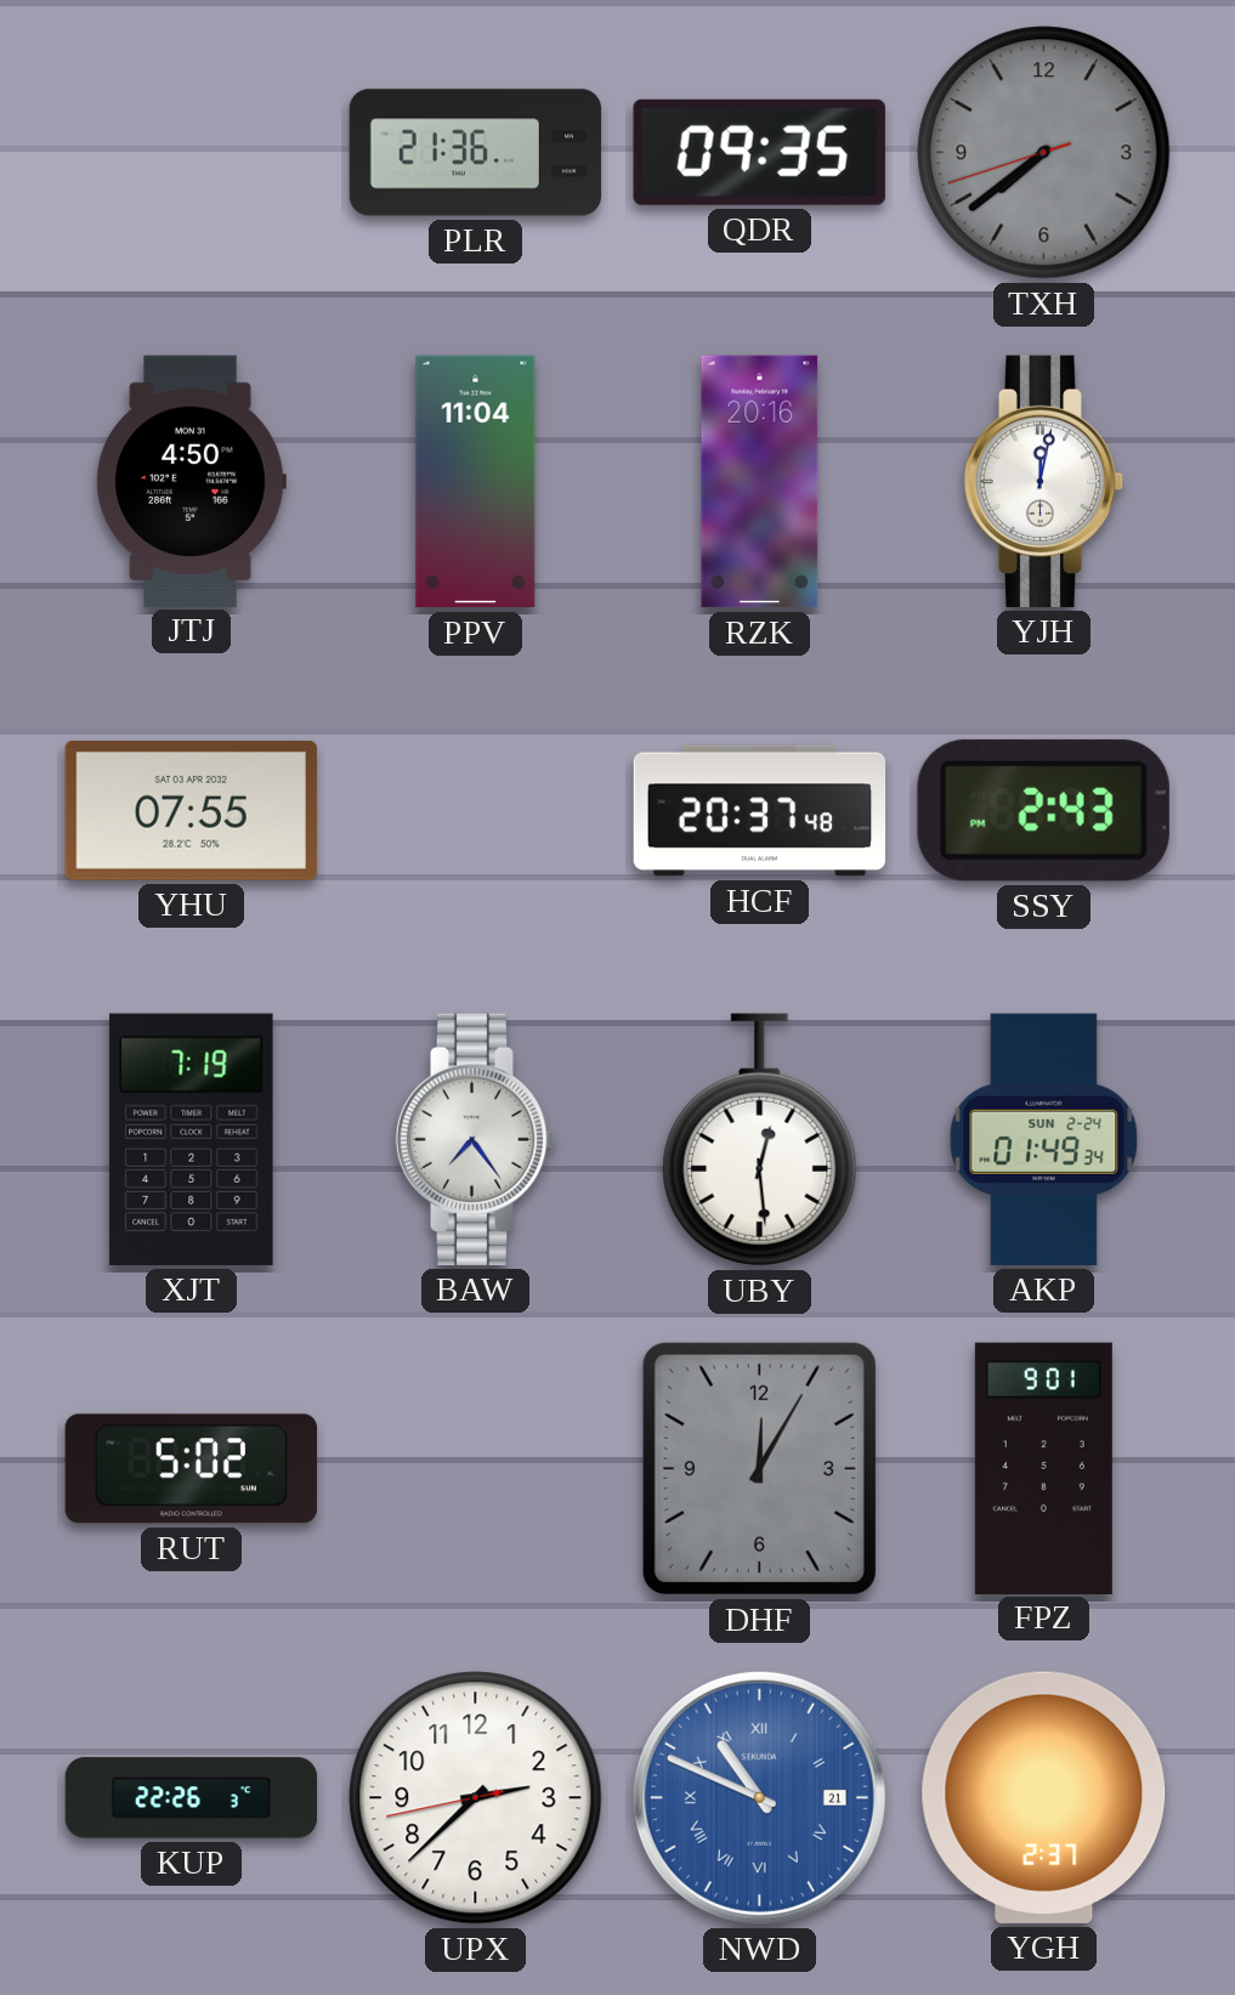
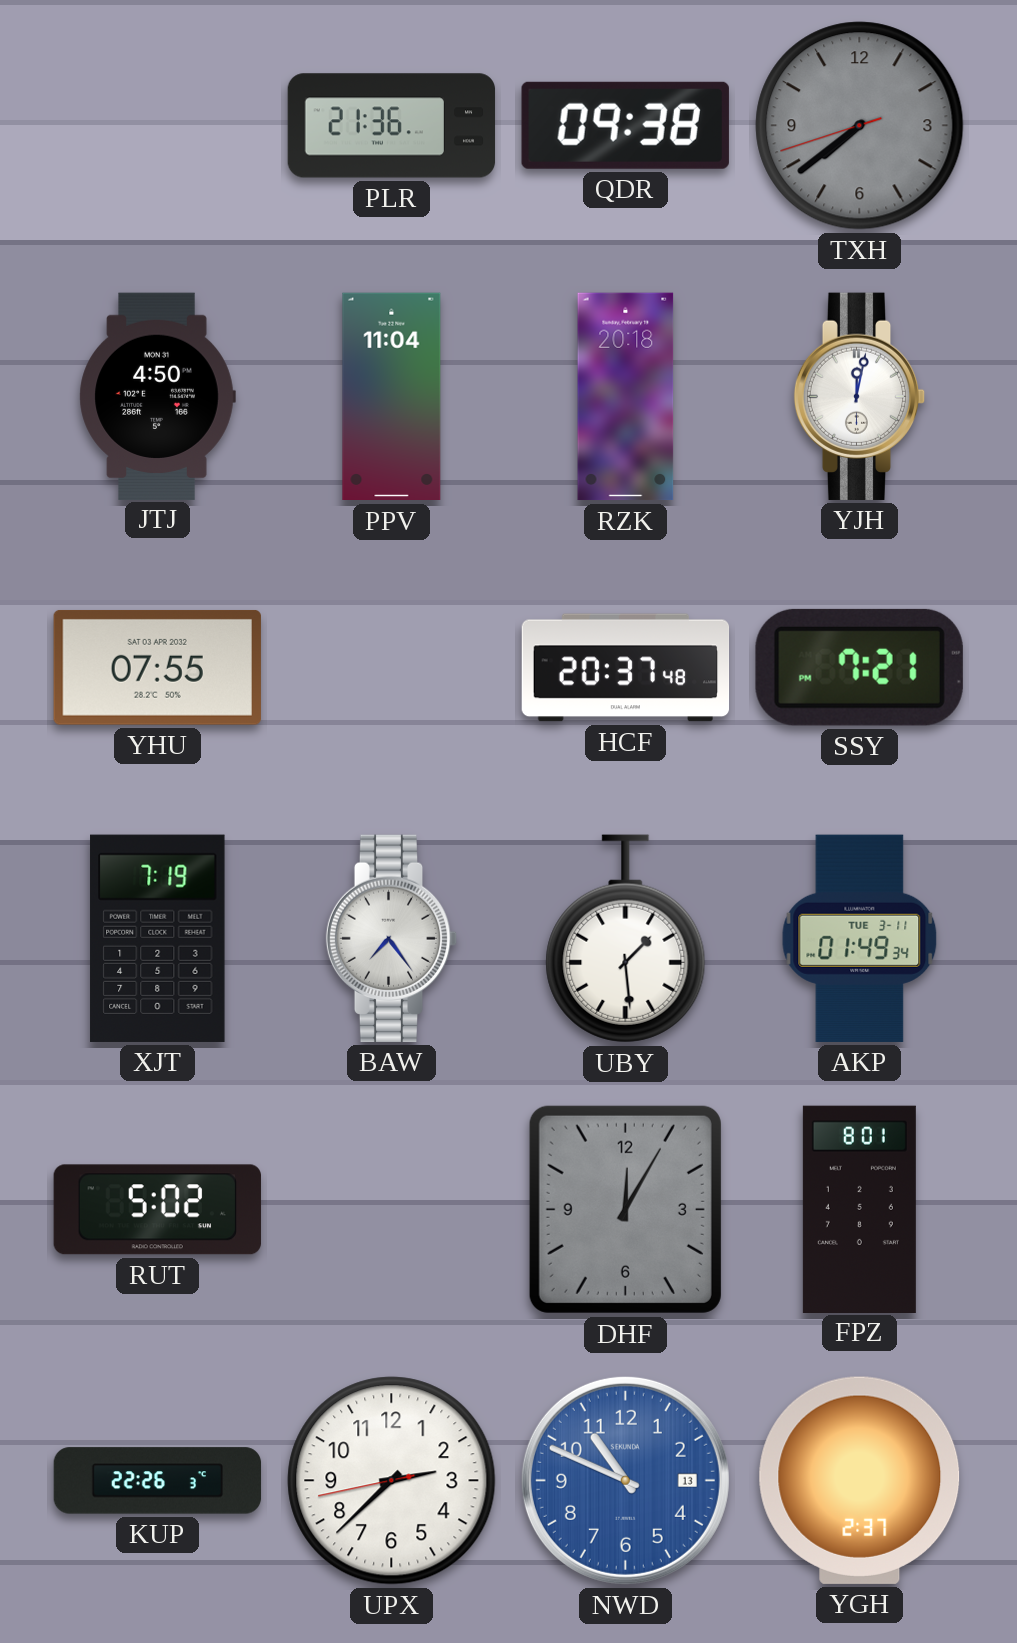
QDR: 09:35 -> 09:38
RZK: 20:16 -> 20:18
SSY: 2:43 -> 7:21
UBY: 12:29 -> 1:29
AKP date: SUN 2-24 -> TUE 3-11
FPZ: 9:01 -> 8:01
NWD date: 21 -> 13
NWD numerals: Roman -> Arabic
